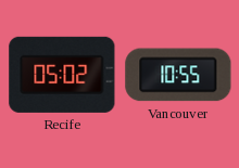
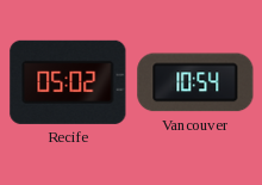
Vancouver: 10:55 -> 10:54
